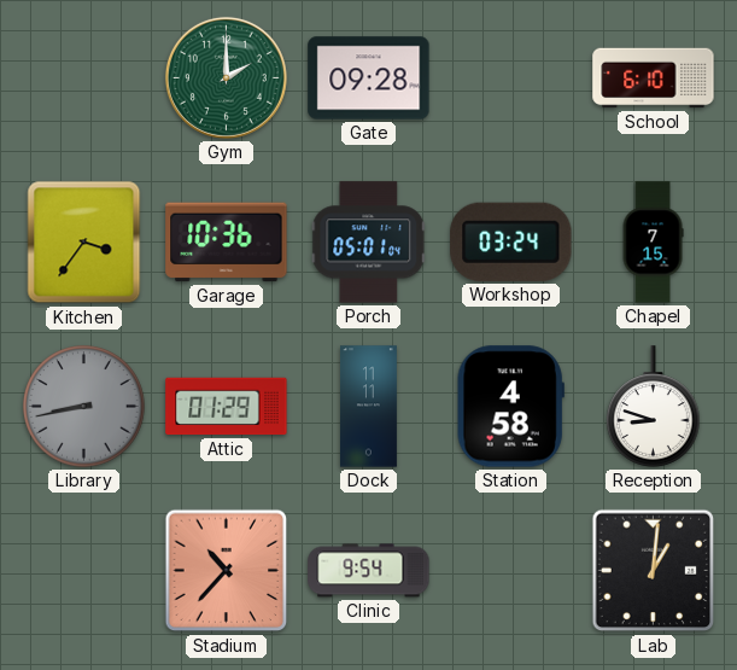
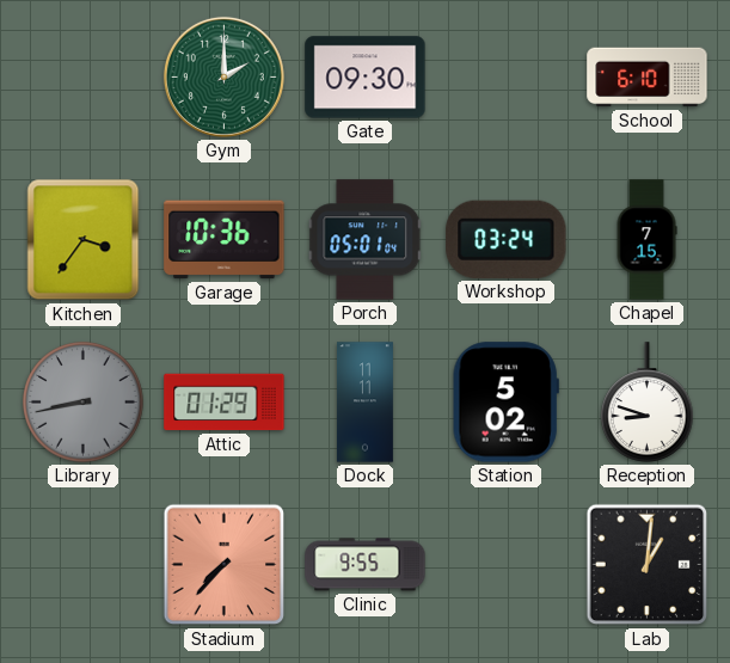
Gate: 09:28 -> 09:30
Station: 4:58 -> 5:02
Stadium: 10:37 -> 7:37
Clinic: 9:54 -> 9:55
